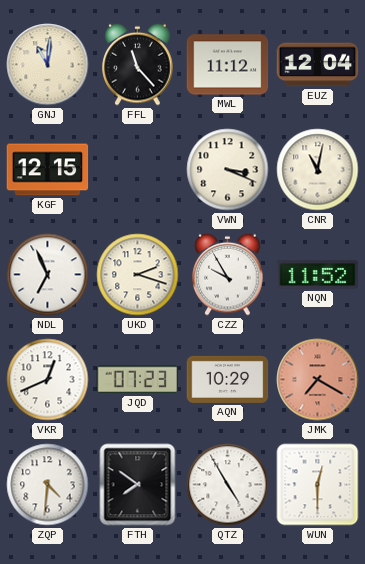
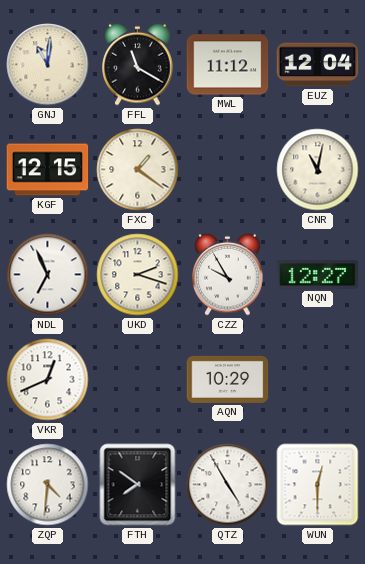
FFL: 11:23 -> 11:20
FXC: none -> 1:21
VWN: 3:19 -> none
NQN: 11:52 -> 12:27
JQD: 07:23 -> none
JMK: 7:20 -> none
